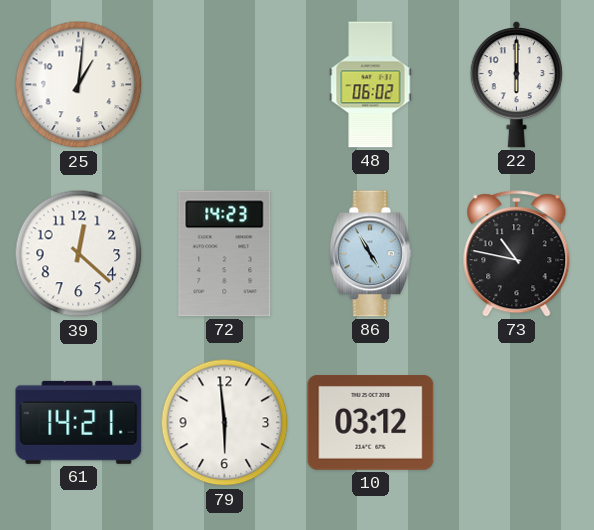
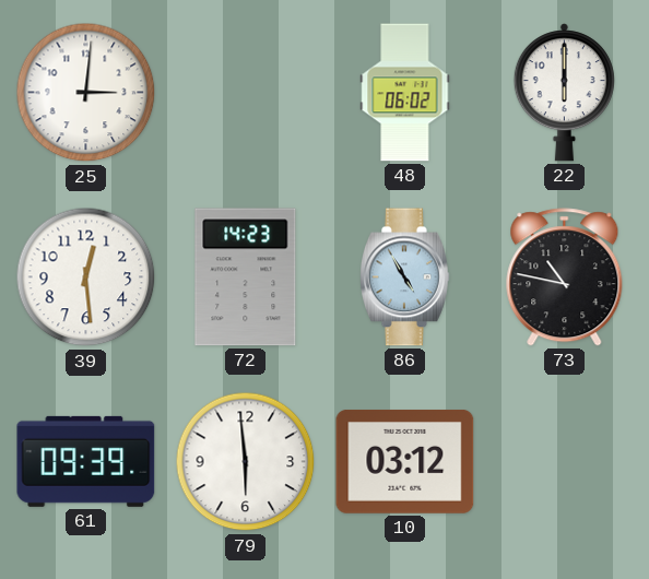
25: 1:01 -> 3:01
39: 12:22 -> 12:29
61: 14:21 -> 09:39
